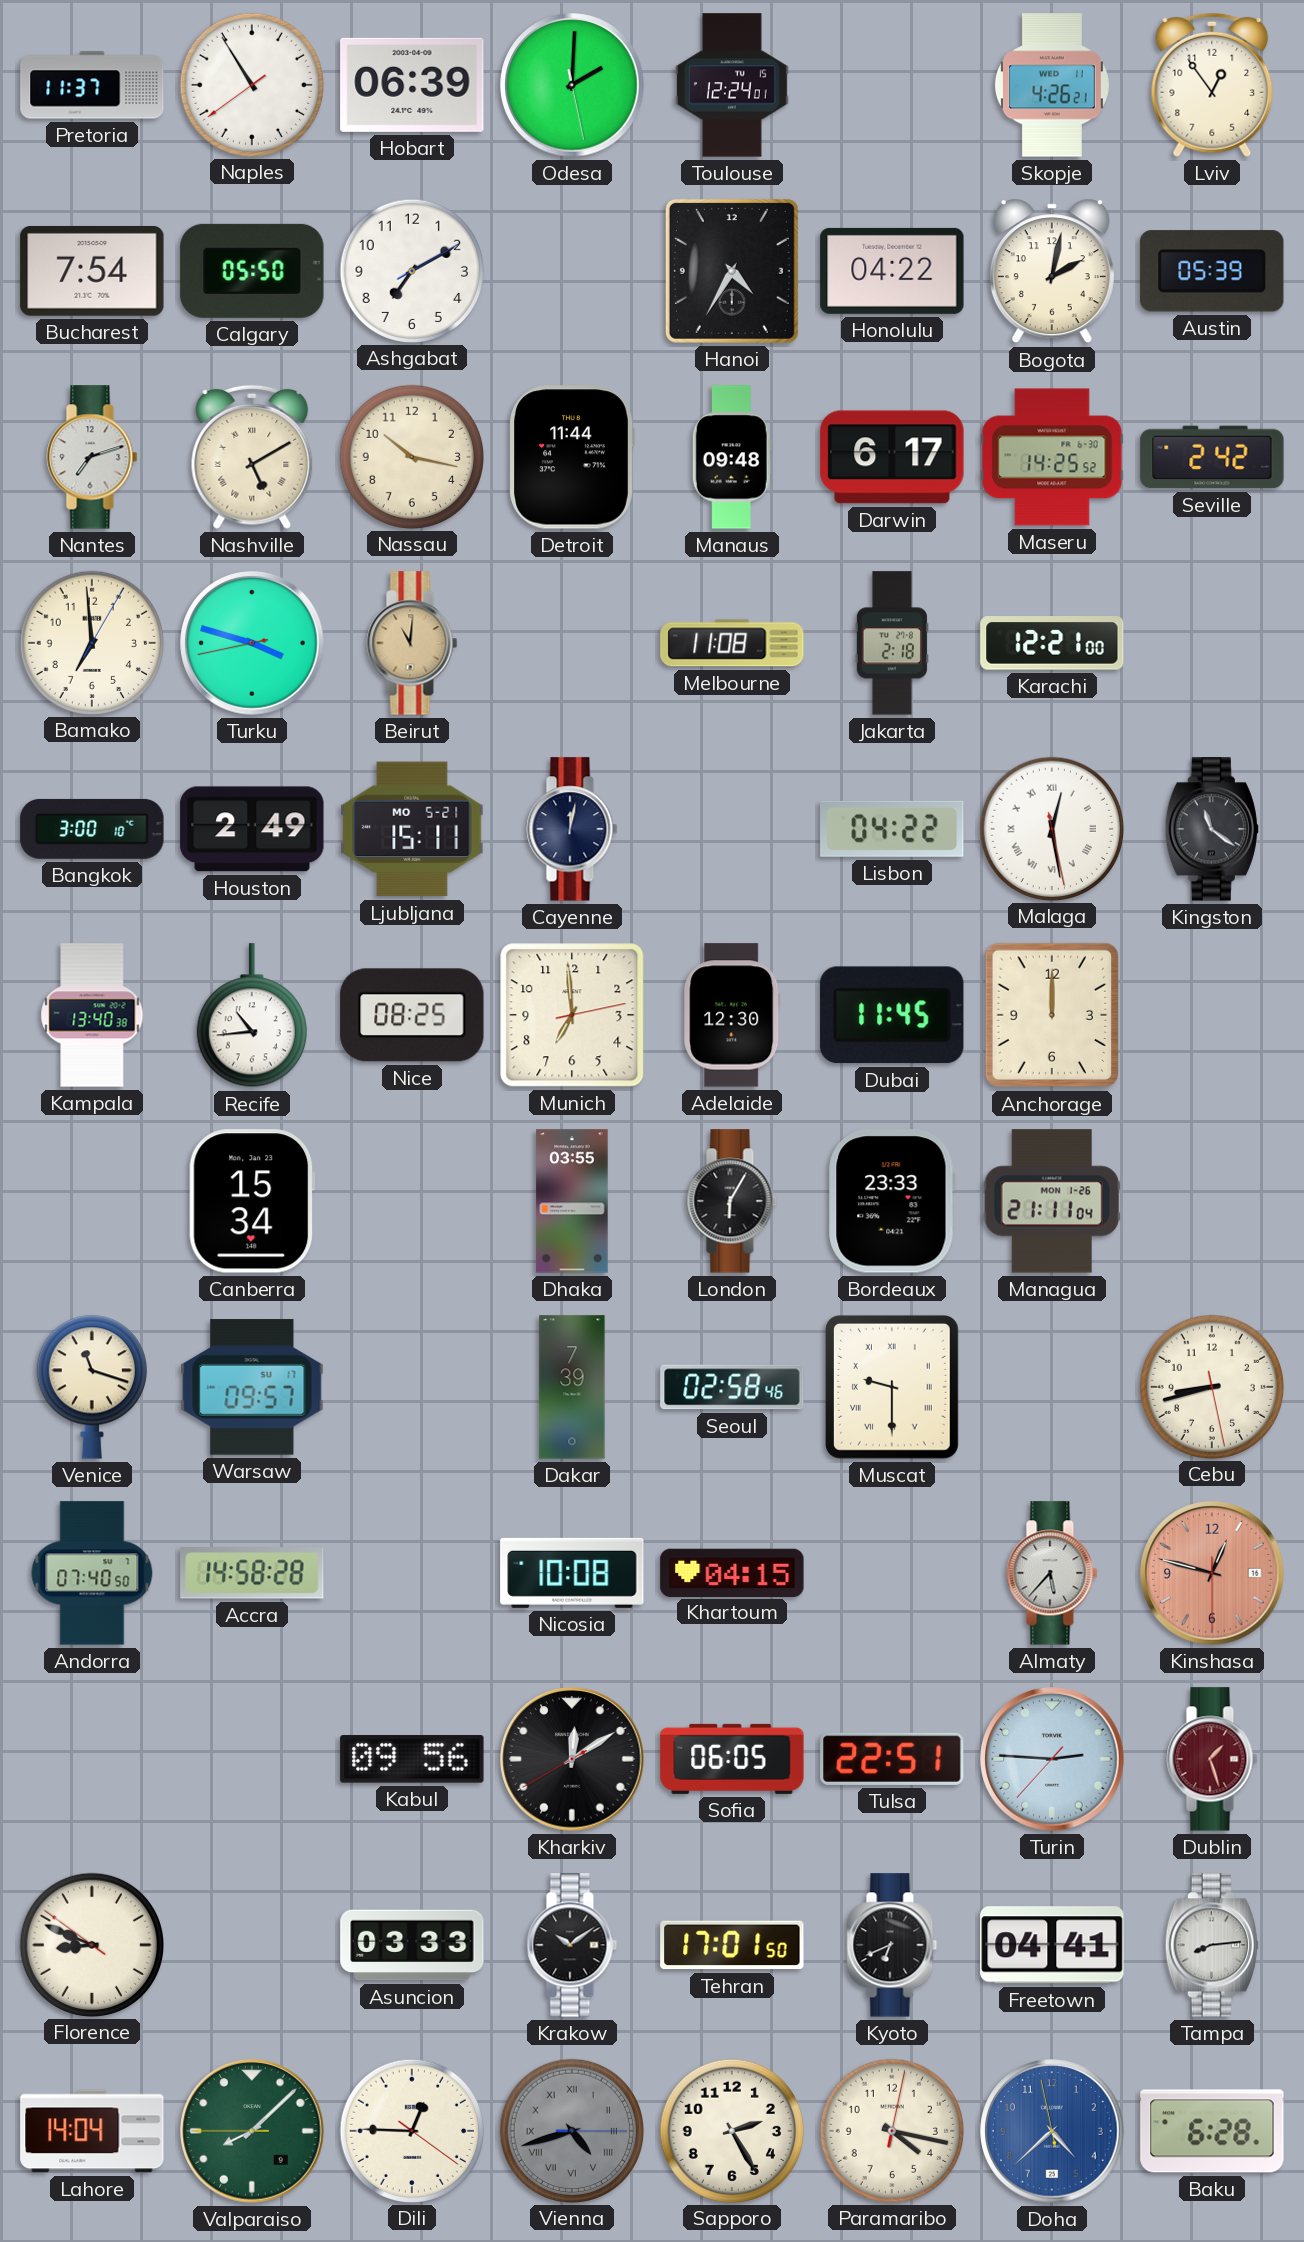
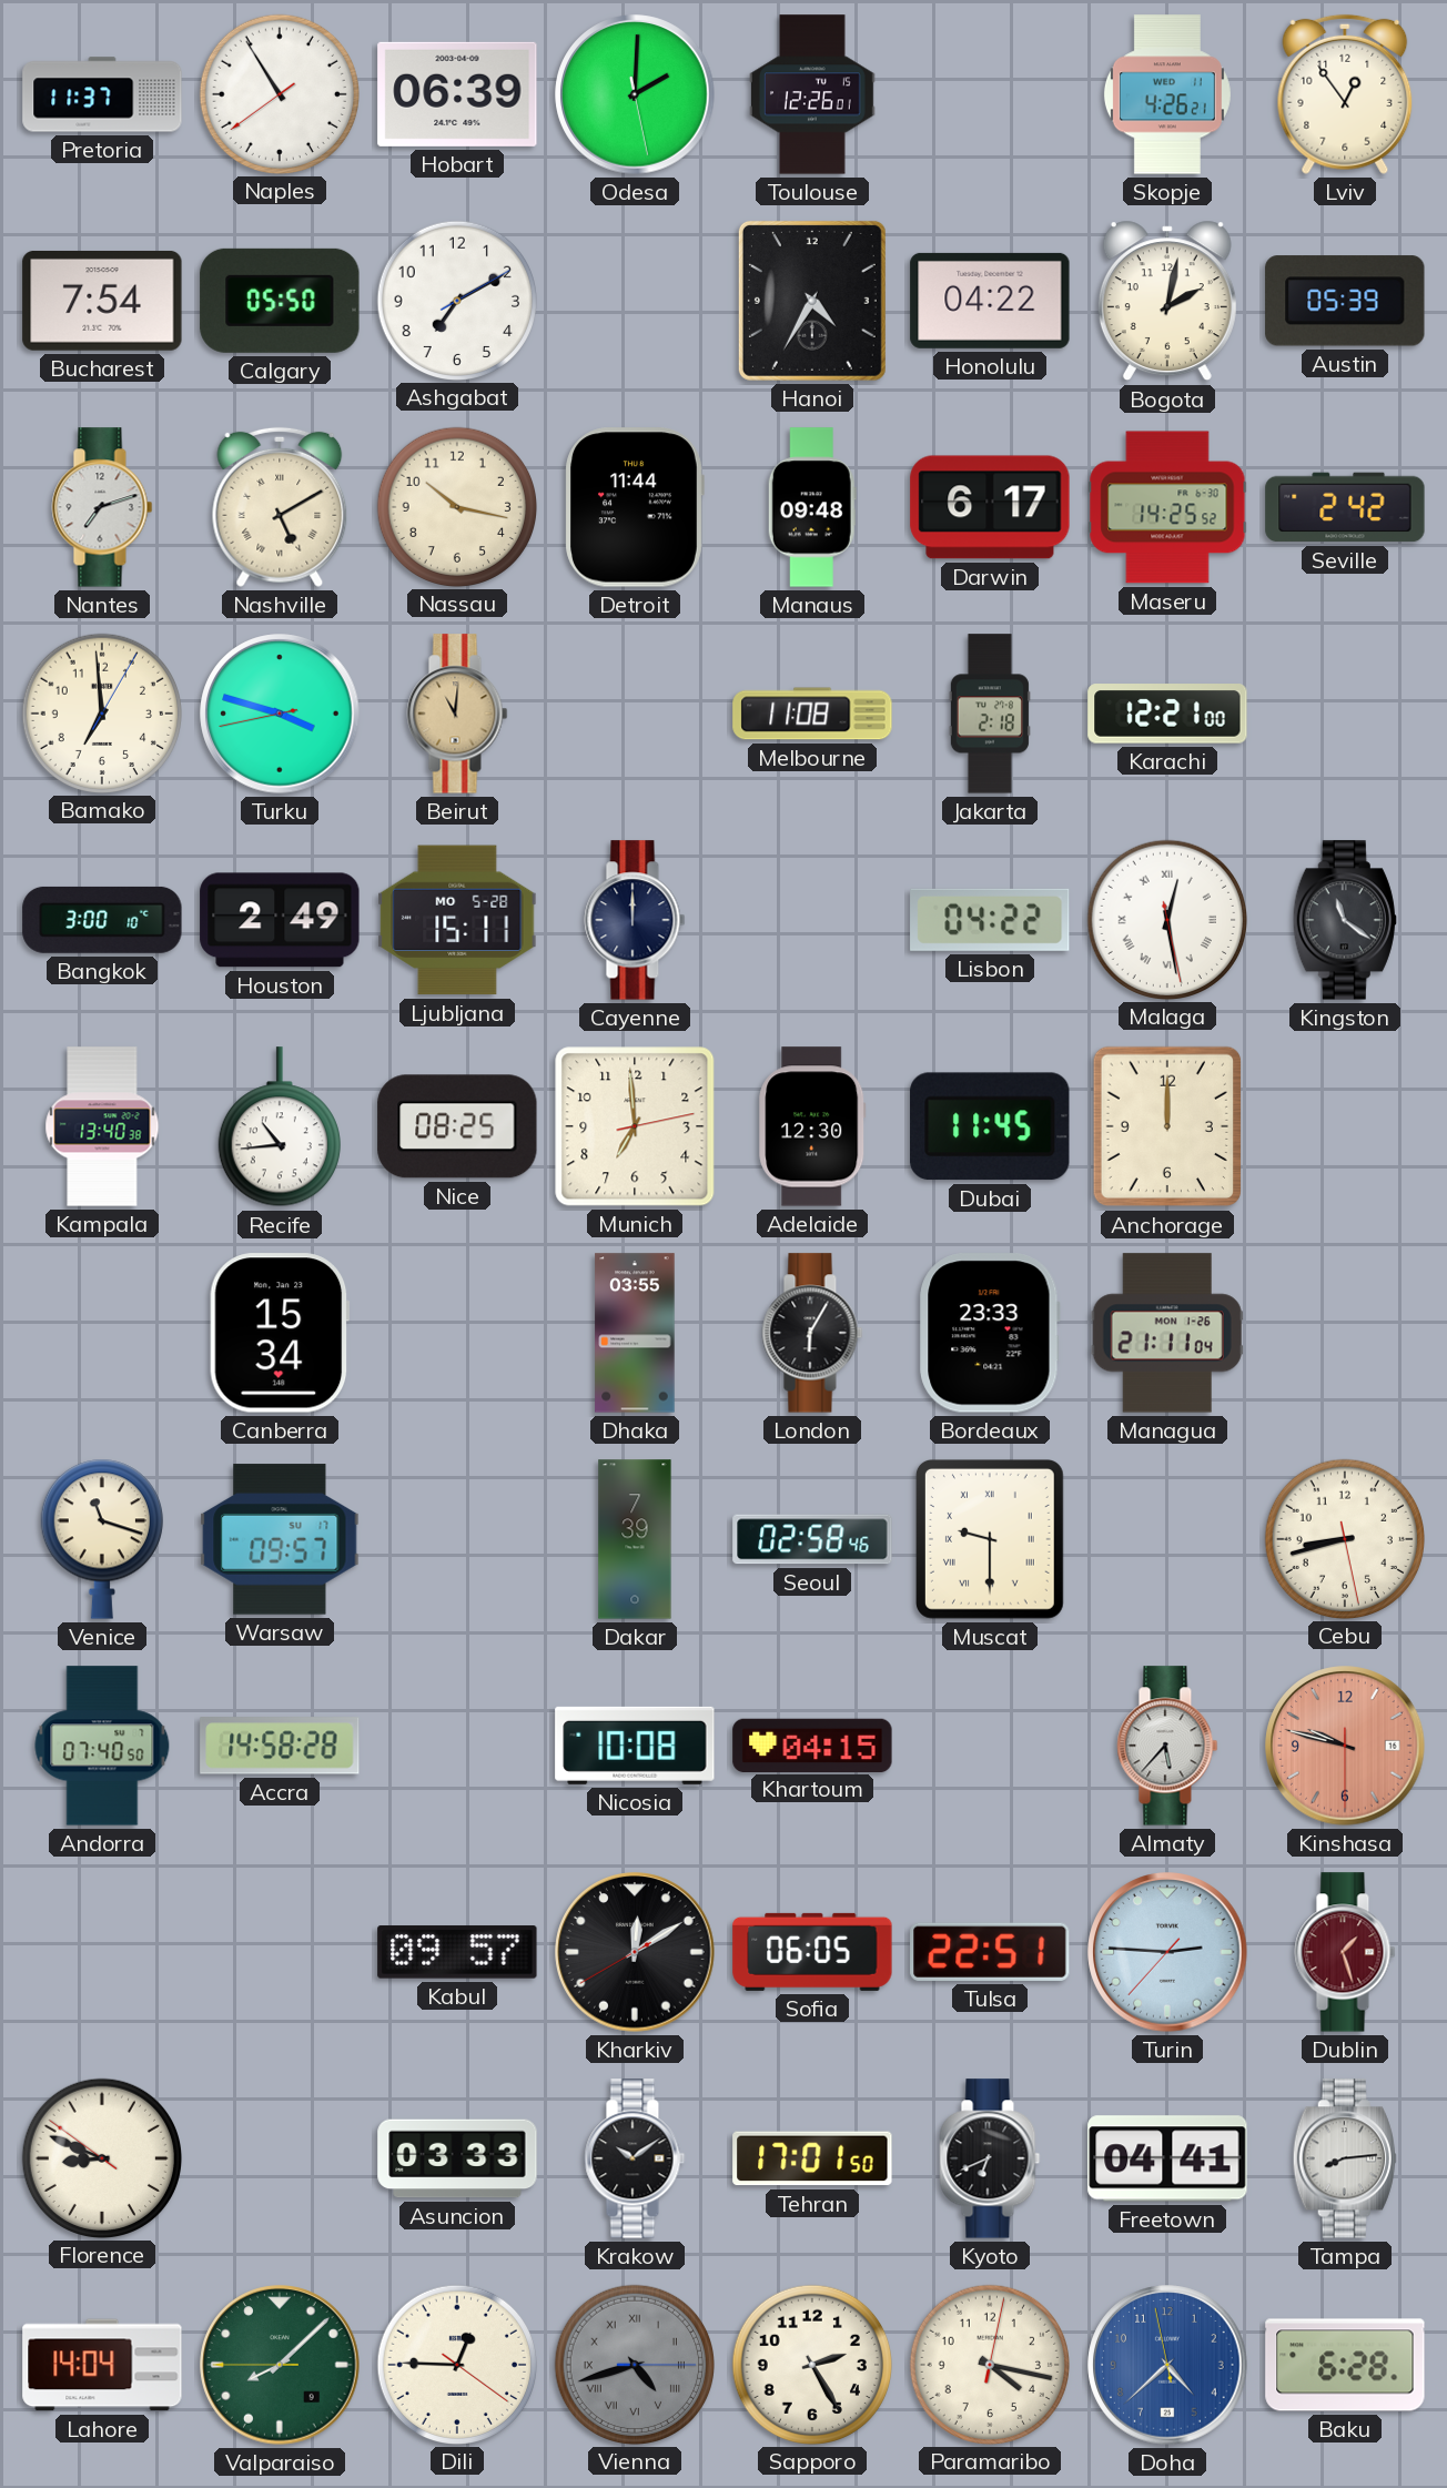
Toulouse: 12:24 -> 12:26
Ljubljana date: MO 5-21 -> MO 5-28
Cayenne: 12:02 -> 12:00
Kinshasa: 12:47 -> 9:47
Kabul: 09:56 -> 09:57
